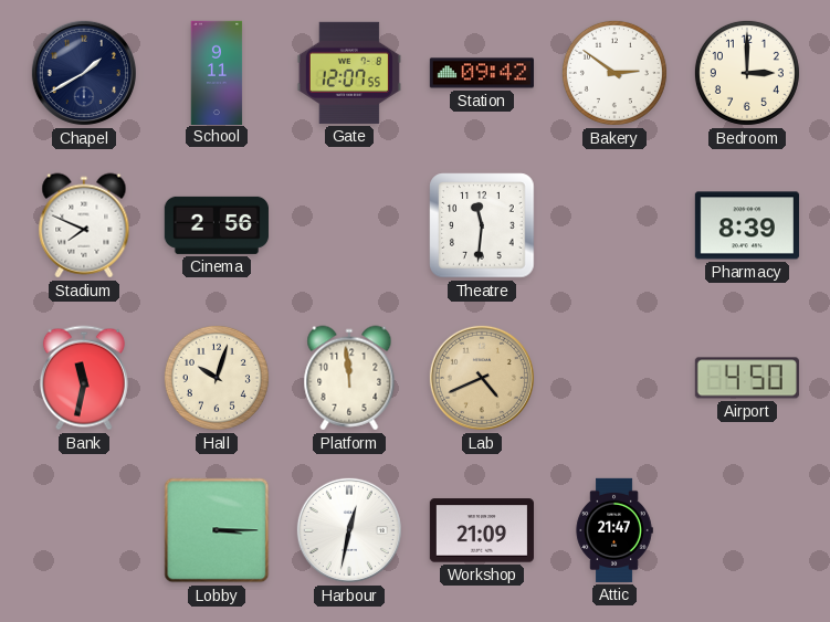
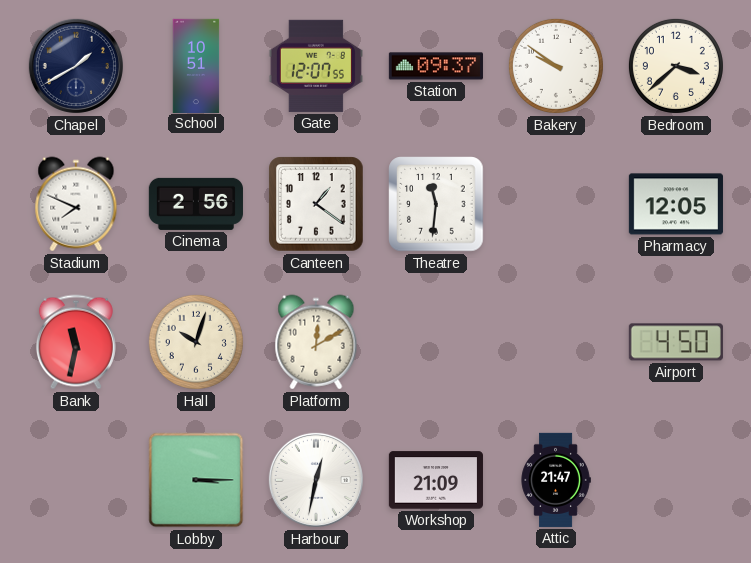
School: 9:11 -> 10:51
Station: 09:42 -> 09:37
Bakery: 2:51 -> 9:51
Bedroom: 3:00 -> 3:38
Canteen: none -> 1:21
Pharmacy: 8:39 -> 12:05
Platform: 11:59 -> 12:10
Lab: 4:41 -> none
